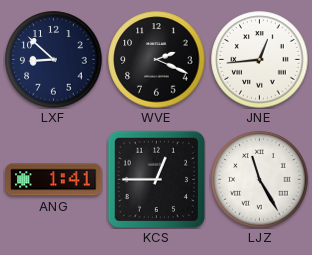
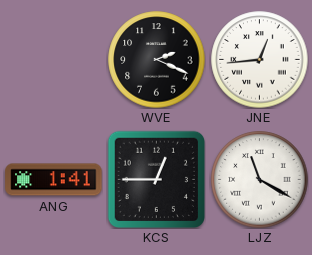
LXF: 8:52 -> none
LJZ: 11:25 -> 11:20
